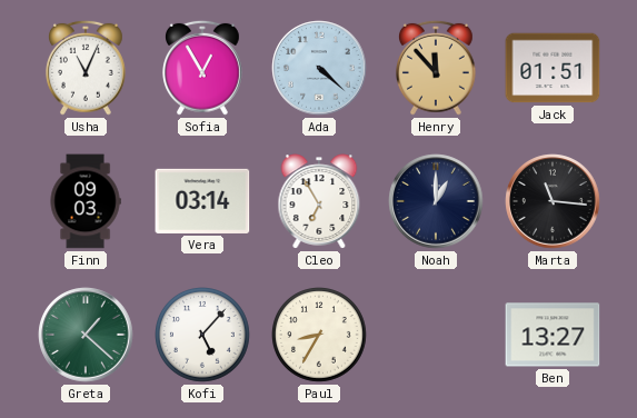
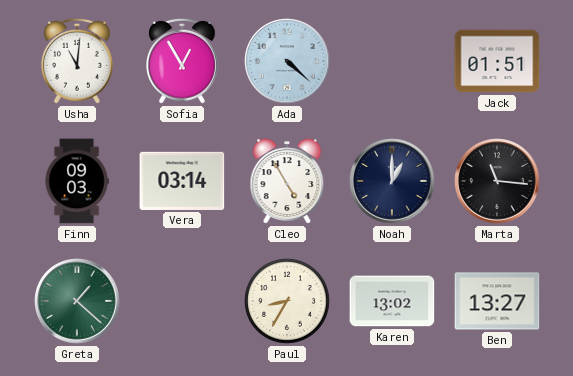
Usha: 11:04 -> 11:01
Henry: 11:53 -> none
Cleo: 6:55 -> 4:55
Kofi: 5:07 -> none
Karen: none -> 13:02
